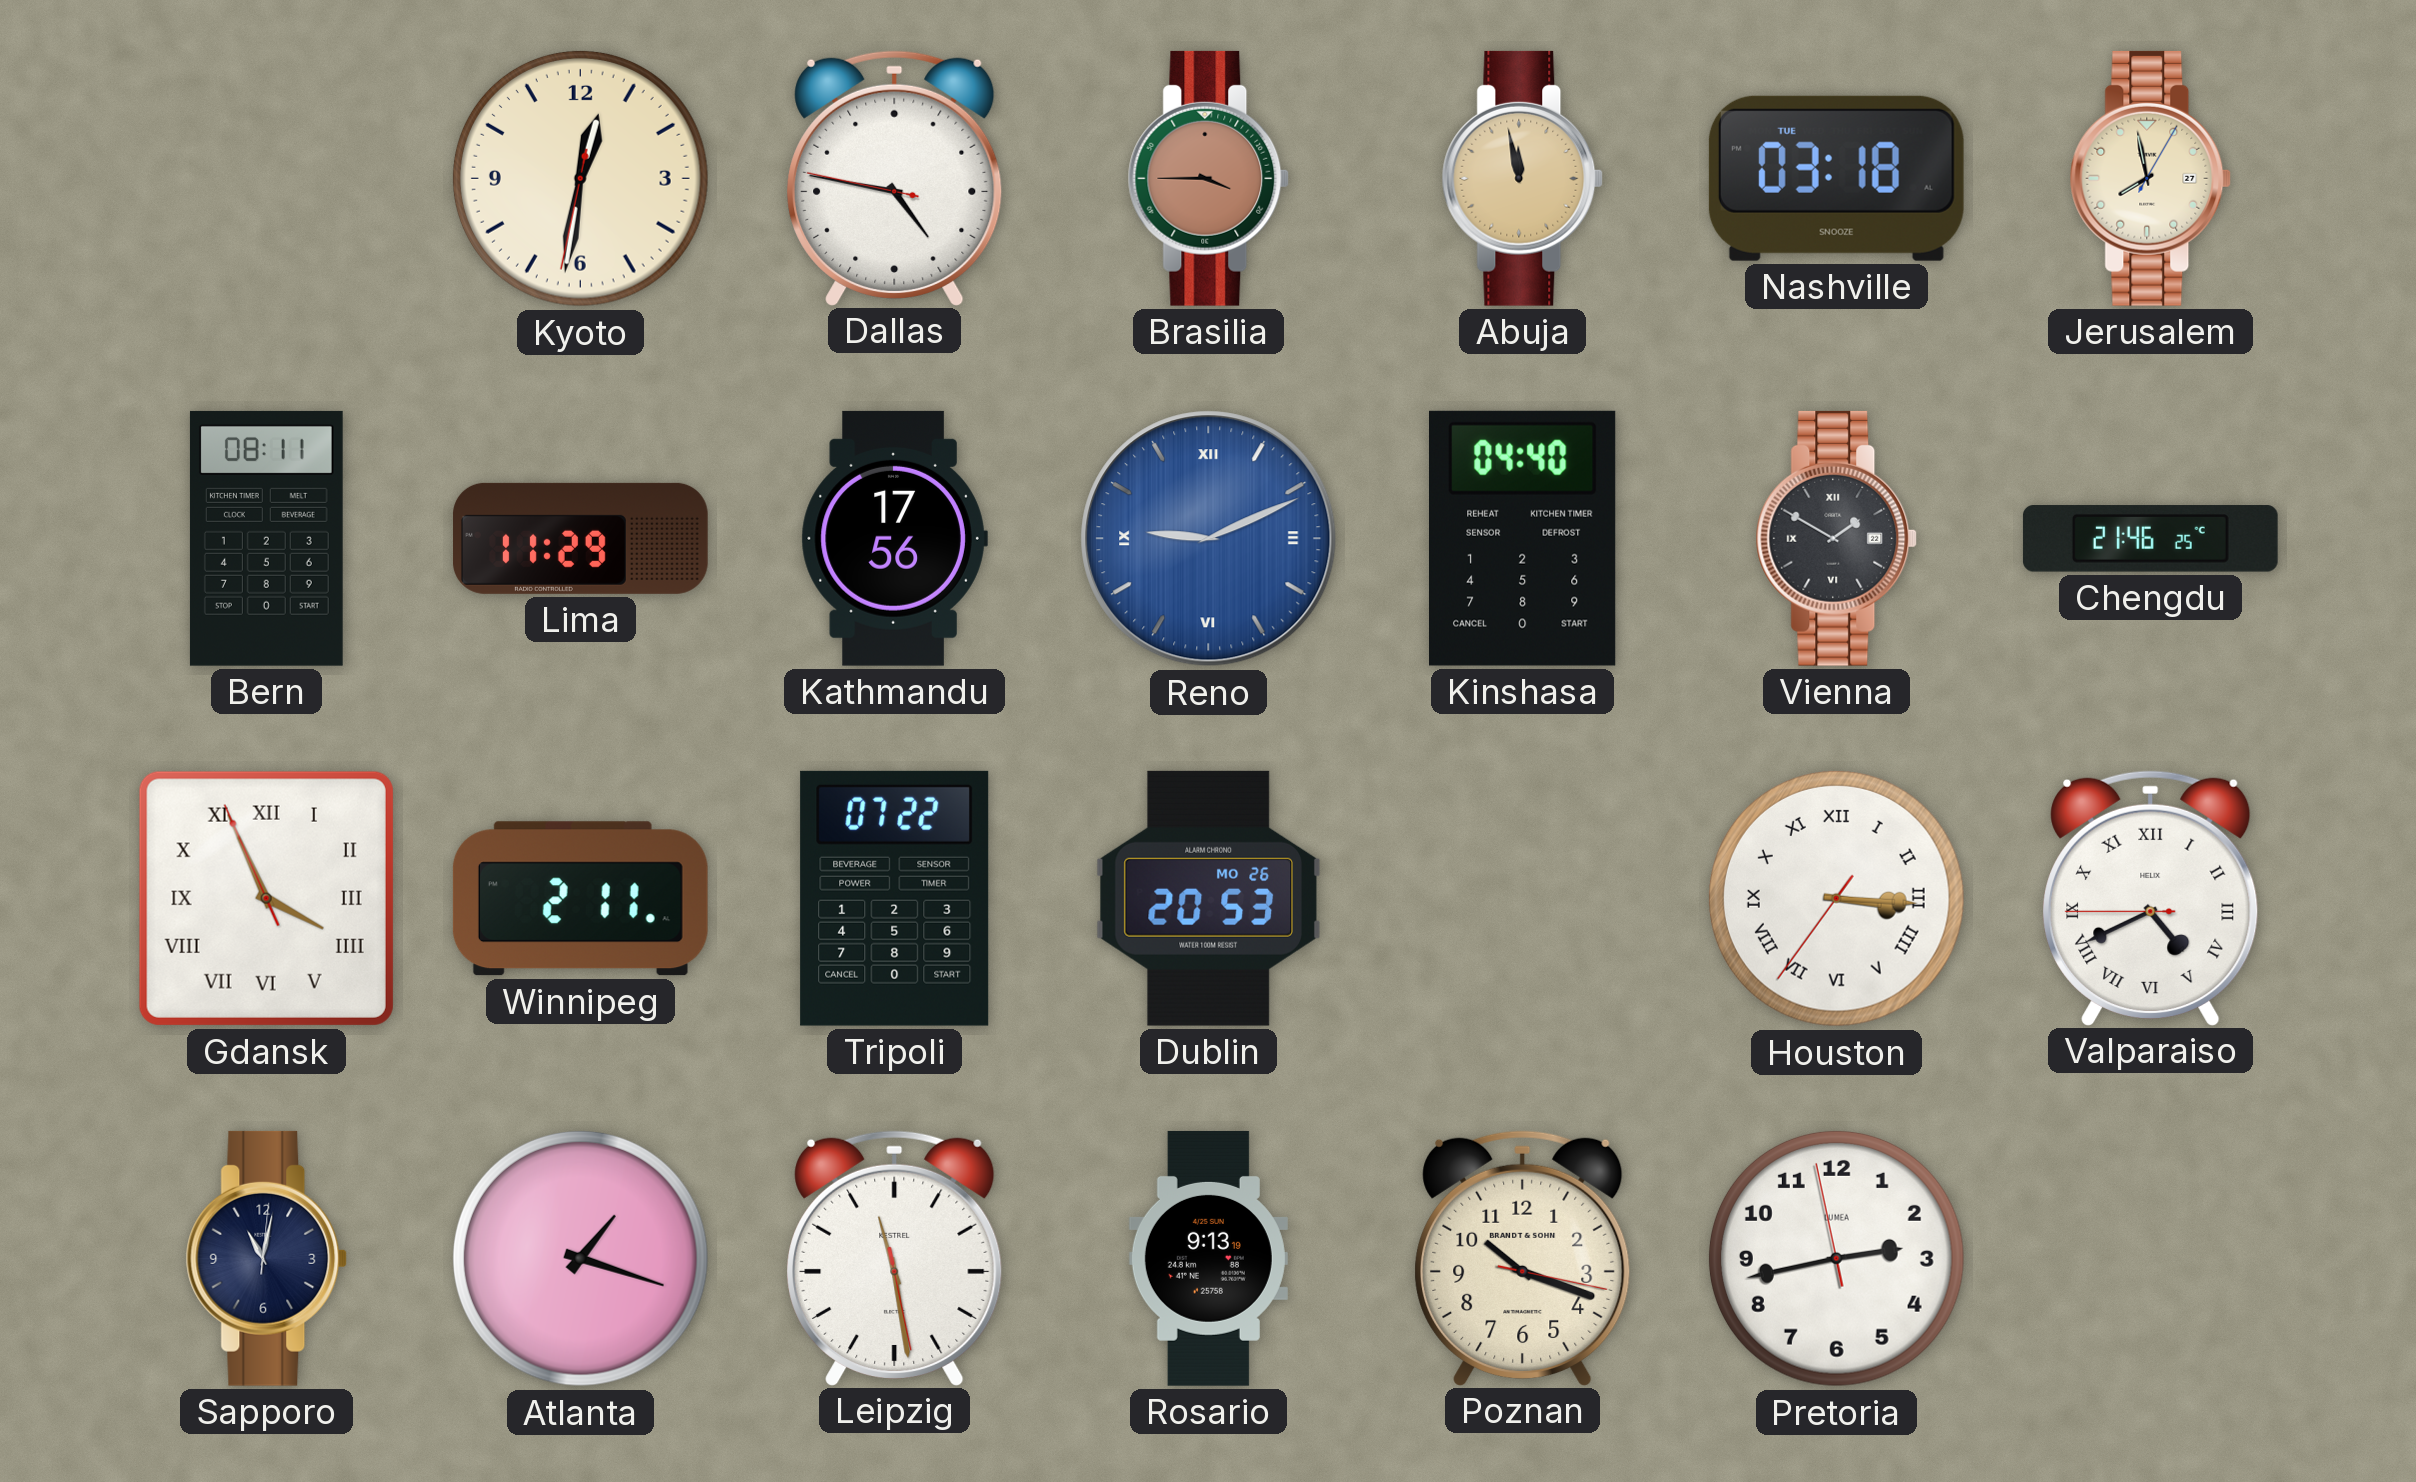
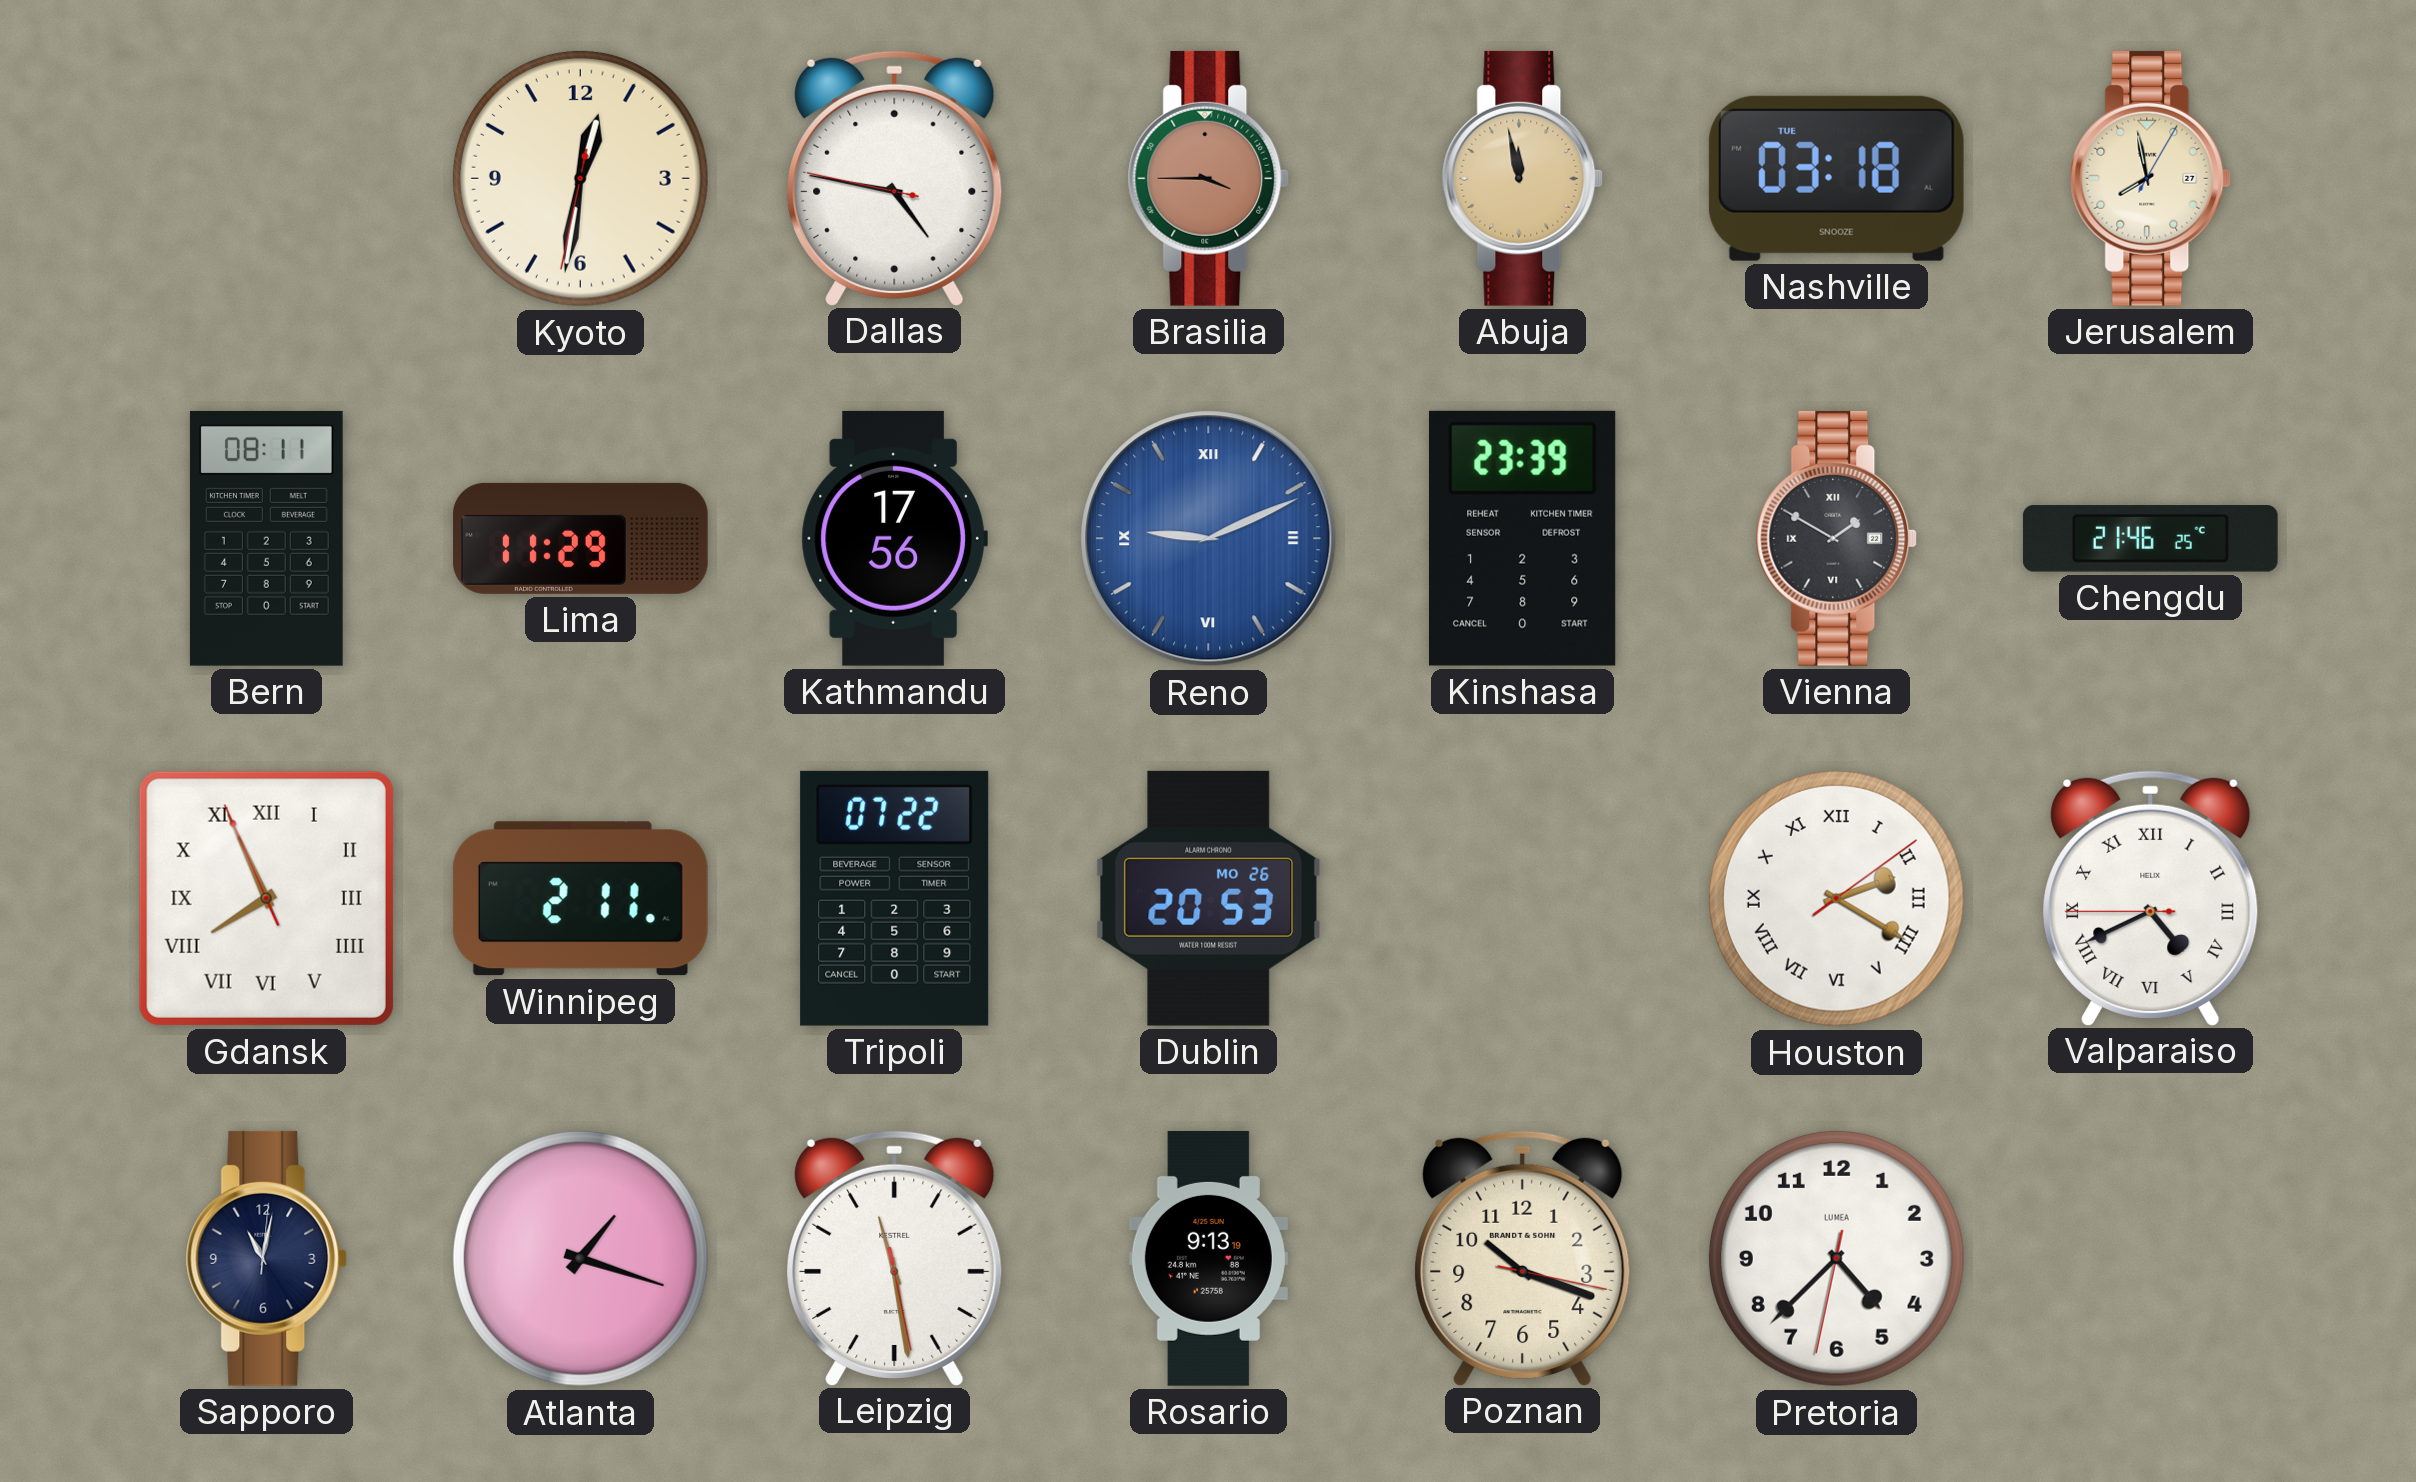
Kinshasa: 04:40 -> 23:39
Gdansk: 3:55 -> 7:55
Houston: 3:15 -> 2:20
Pretoria: 2:42 -> 4:37
